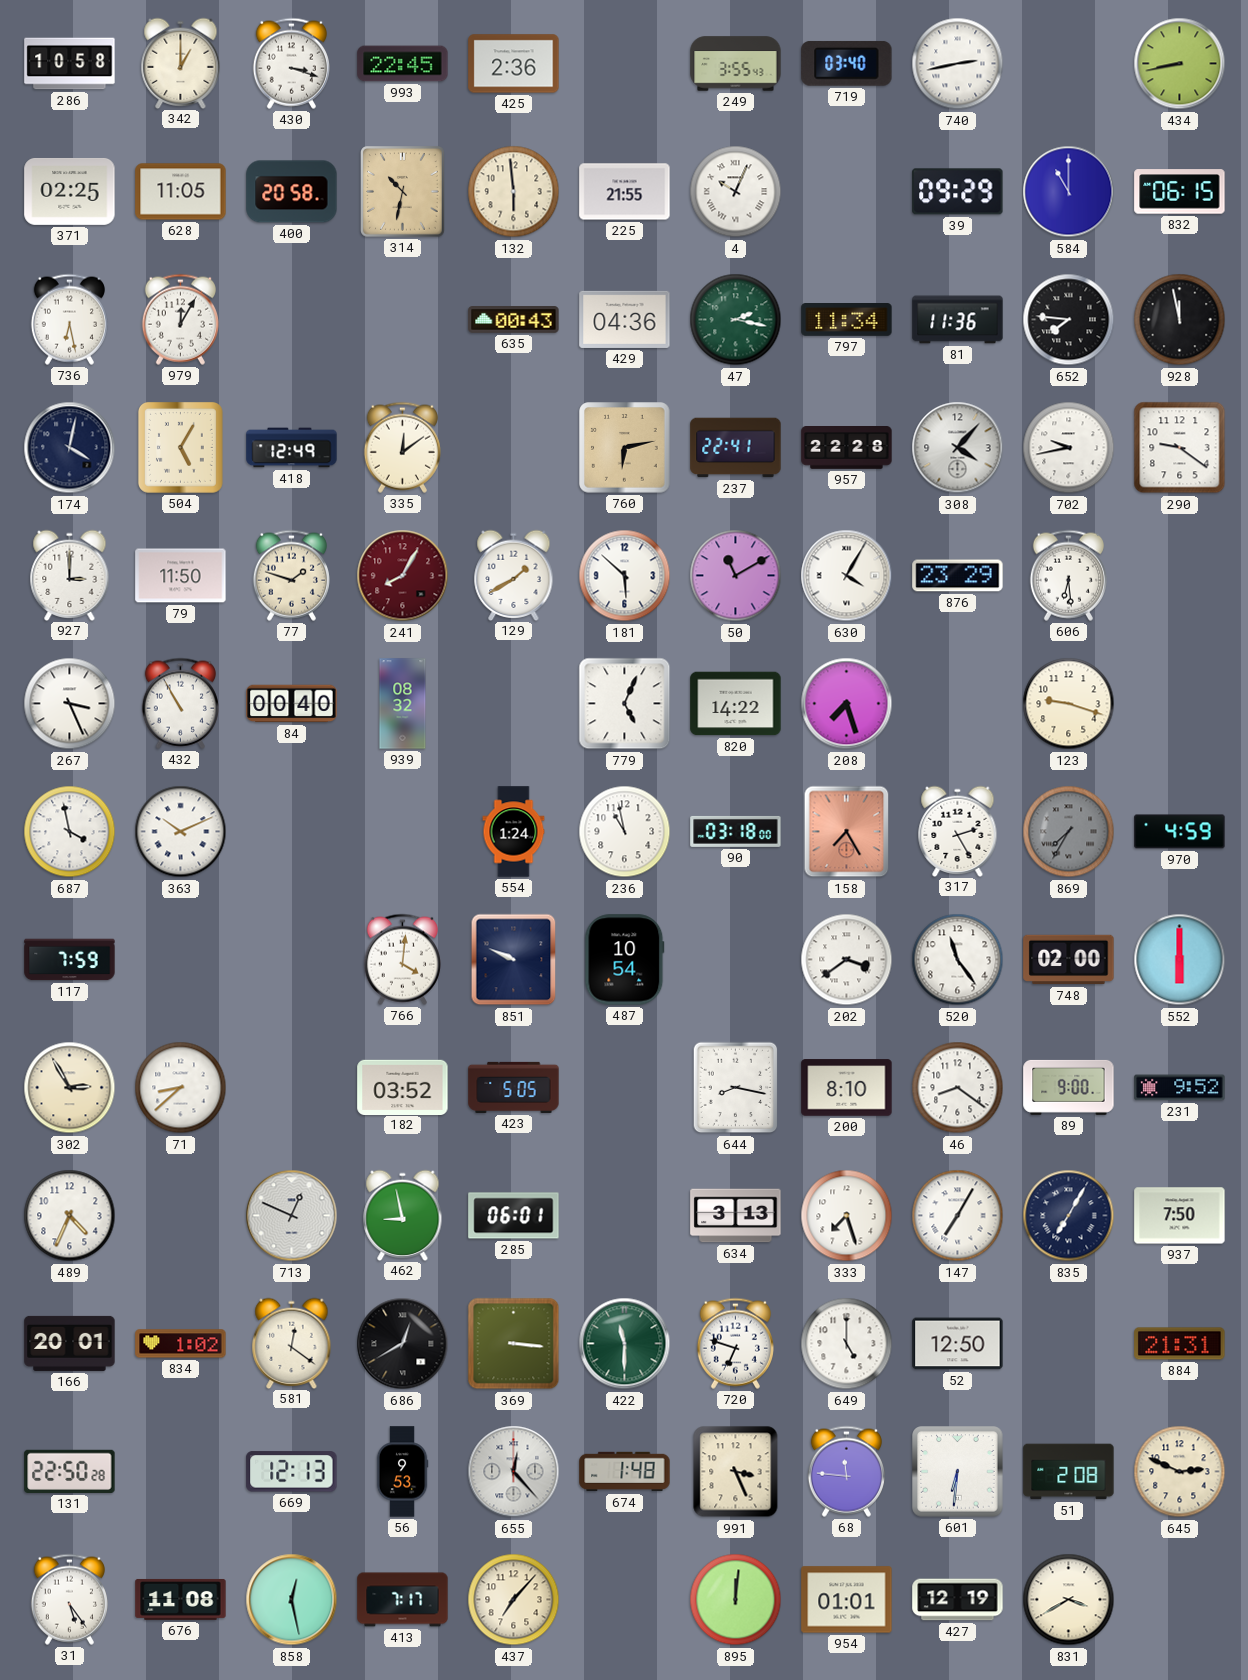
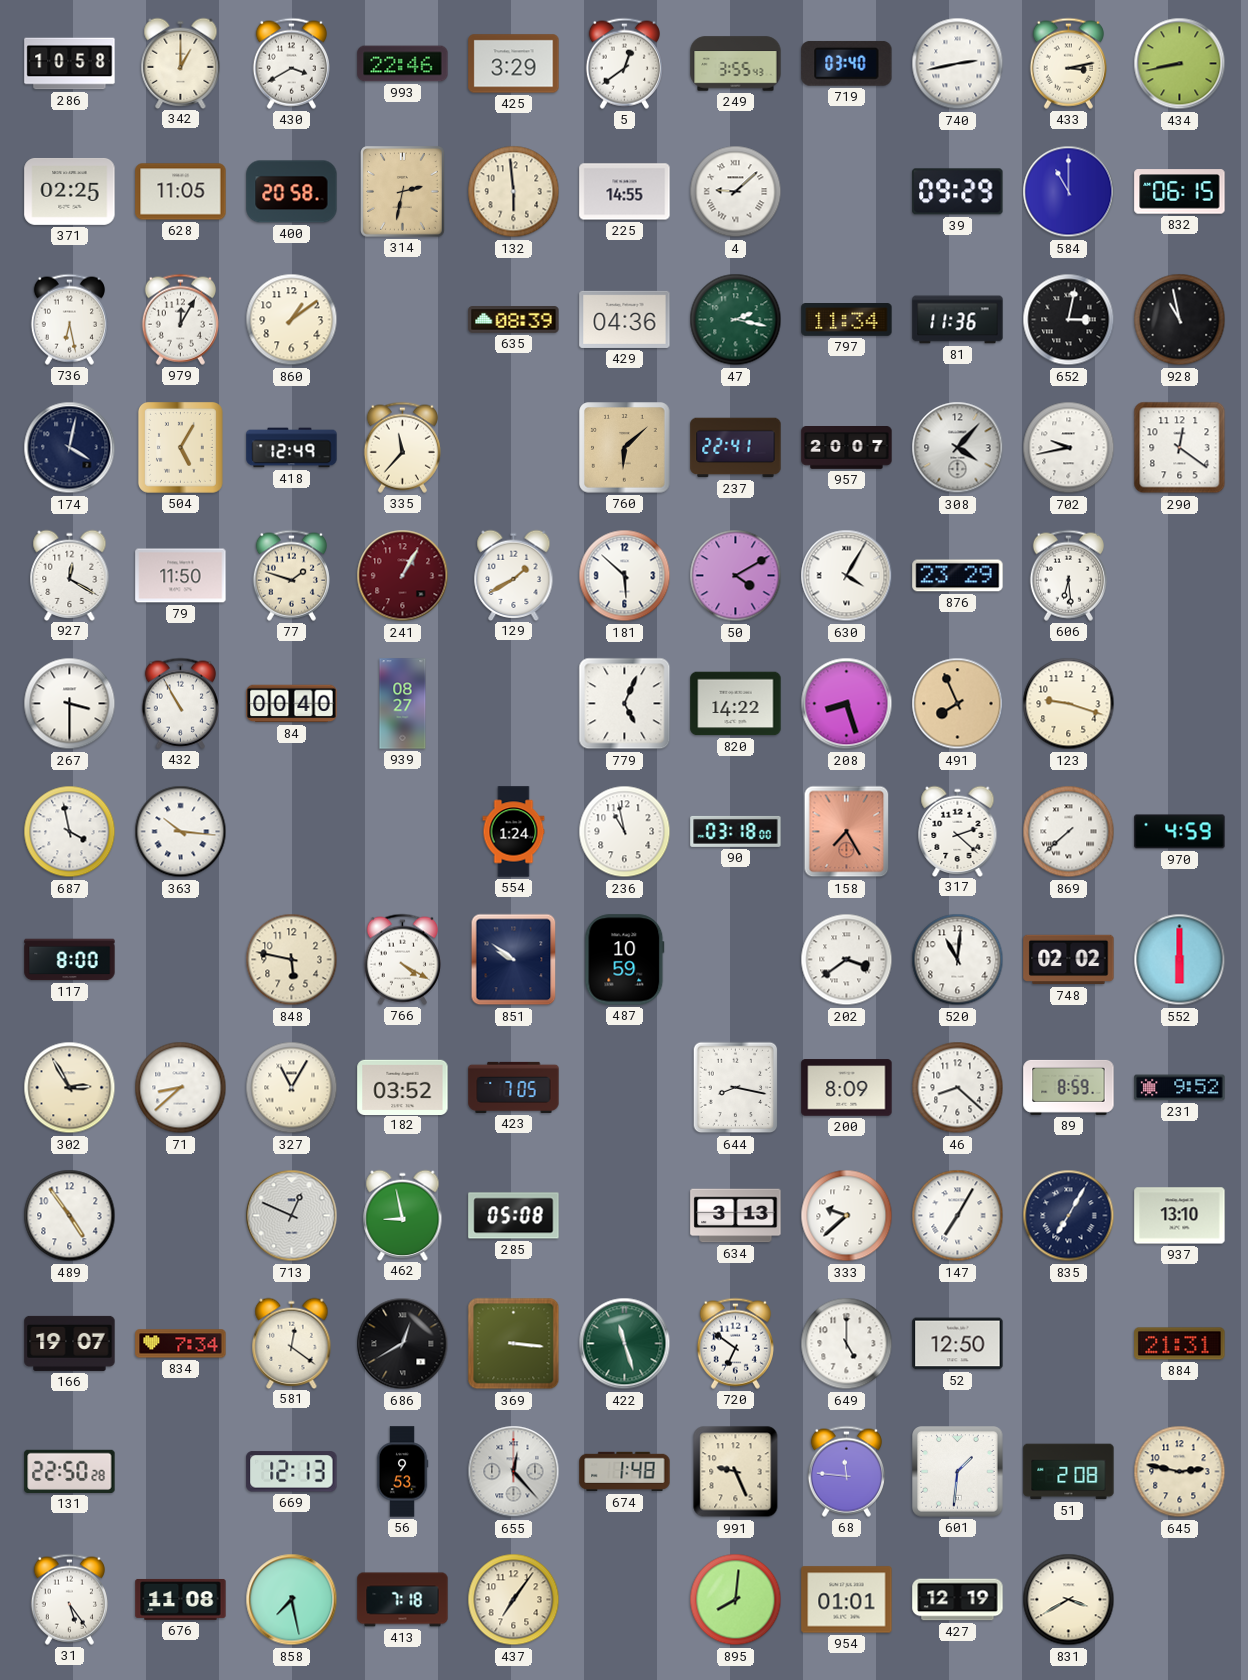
430: 3:18 -> 3:40
993: 22:45 -> 22:46
425: 2:36 -> 3:29
5: none -> 12:39
433: none -> 3:13
314: 10:32 -> 2:32
225: 21:55 -> 14:55
4: 10:04 -> 9:08
860: none -> 1:09
635: 00:43 -> 08:39
652: 7:46 -> 3:02
928: 11:58 -> 10:58
335: 12:09 -> 11:37
760: 6:13 -> 6:08
957: 22:28 -> 20:07
290: 9:21 -> 12:21
927: 3:00 -> 12:20
241: 8:05 -> 1:05
50: 11:10 -> 4:10
267: 3:26 -> 3:30
939: 08:32 -> 08:27
208: 7:27 -> 8:27
491: none -> 7:56
363: 10:11 -> 10:16
317: 2:25 -> 2:22
869: 7:35 -> 7:38
869 dial: grey -> white
117: 7:59 -> 8:00
848: none -> 5:47
766: 4:01 -> 4:20
851: 9:49 -> 9:51
487: 10:54 -> 10:59
520: 11:24 -> 11:01
748: 02:00 -> 02:02
327: none -> 11:05
423: 5:05 -> 7:05
200: 8:10 -> 8:09
46: 8:21 -> 8:22
89: 9:00 -> 8:59
489: 4:34 -> 4:54
285: 06:01 -> 05:08
333: 7:27 -> 9:38
937: 7:50 -> 13:10
166: 20:01 -> 19:07
834: 1:02 -> 7:34
422: 11:30 -> 11:27
720: 6:48 -> 6:51
991: 3:26 -> 9:26
601: 6:31 -> 1:31
645: 2:49 -> 2:47
858: 12:28 -> 7:28
413: 7:17 -> 7:18
437: 7:07 -> 7:06
895: 12:01 -> 8:01
